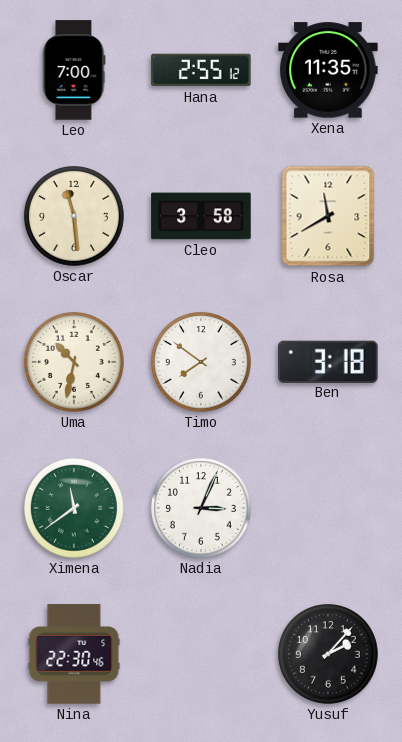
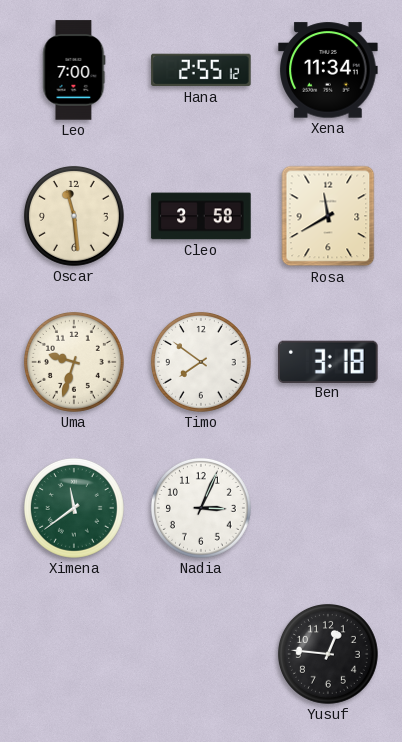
Xena: 11:35 -> 11:34
Uma: 10:32 -> 9:33
Nina: 22:30 -> none
Yusuf: 2:07 -> 12:46
